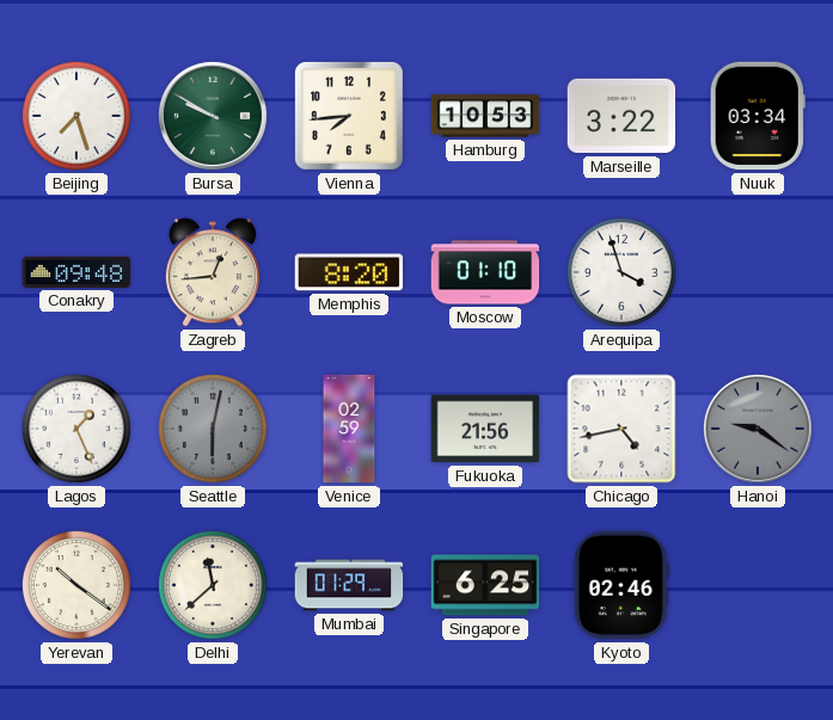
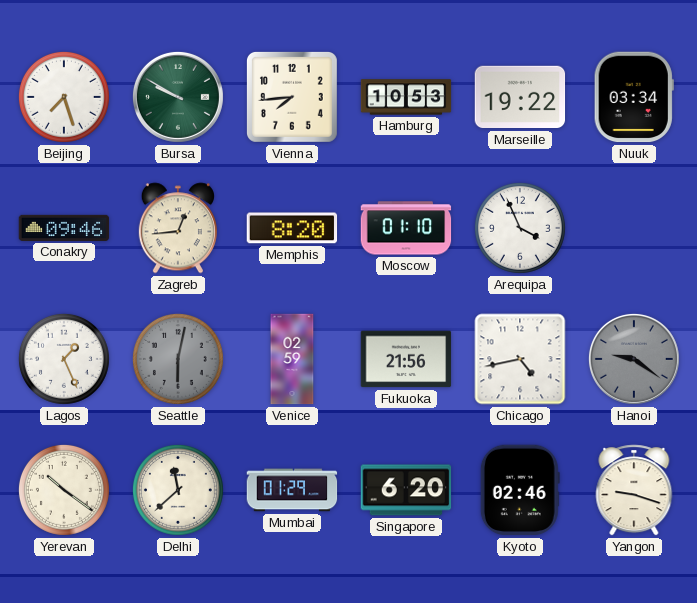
Marseille: 3:22 -> 19:22
Conakry: 09:48 -> 09:46
Arequipa: 3:57 -> 3:56
Singapore: 6:25 -> 6:20
Yangon: none -> 9:18
